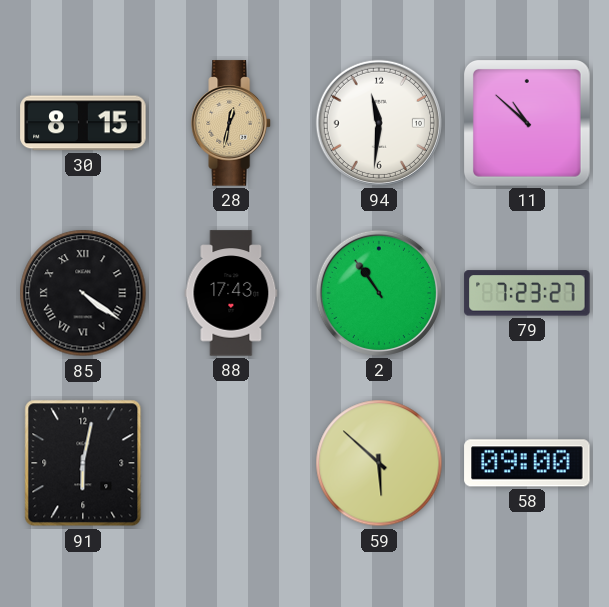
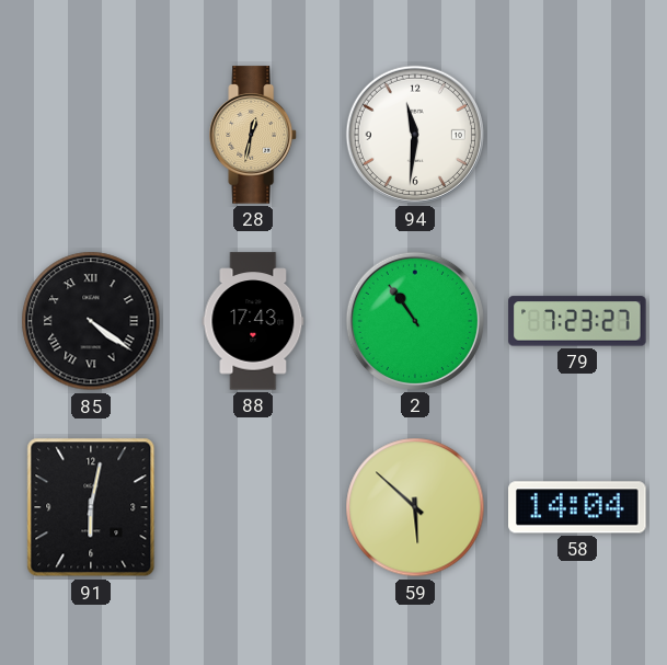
30: 8:15 -> none
11: 10:52 -> none
58: 09:00 -> 14:04
